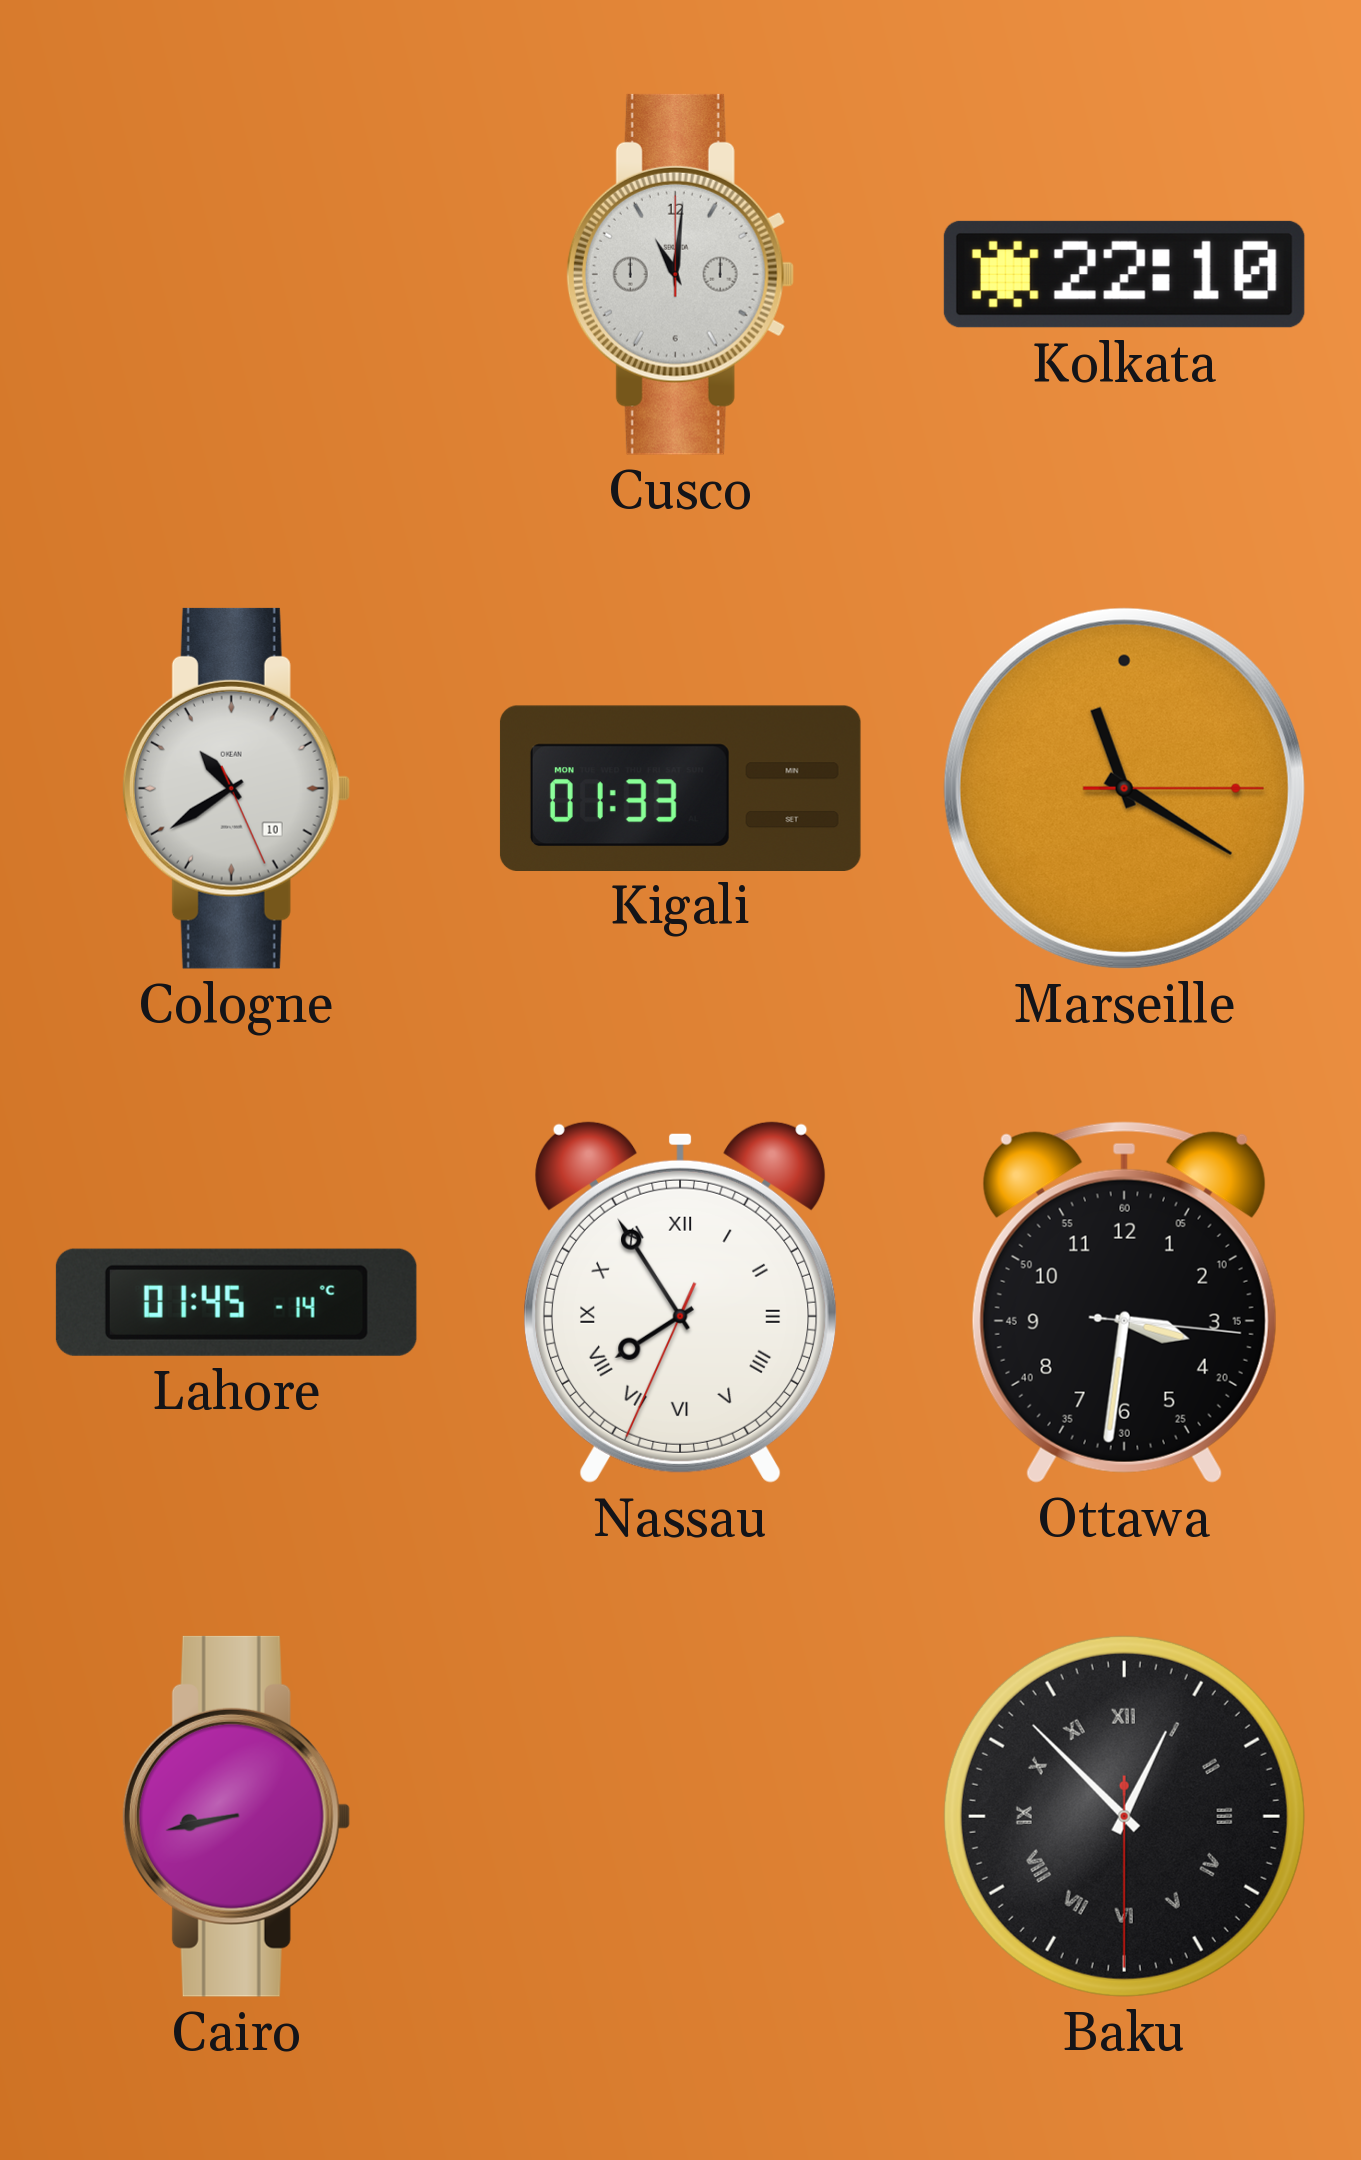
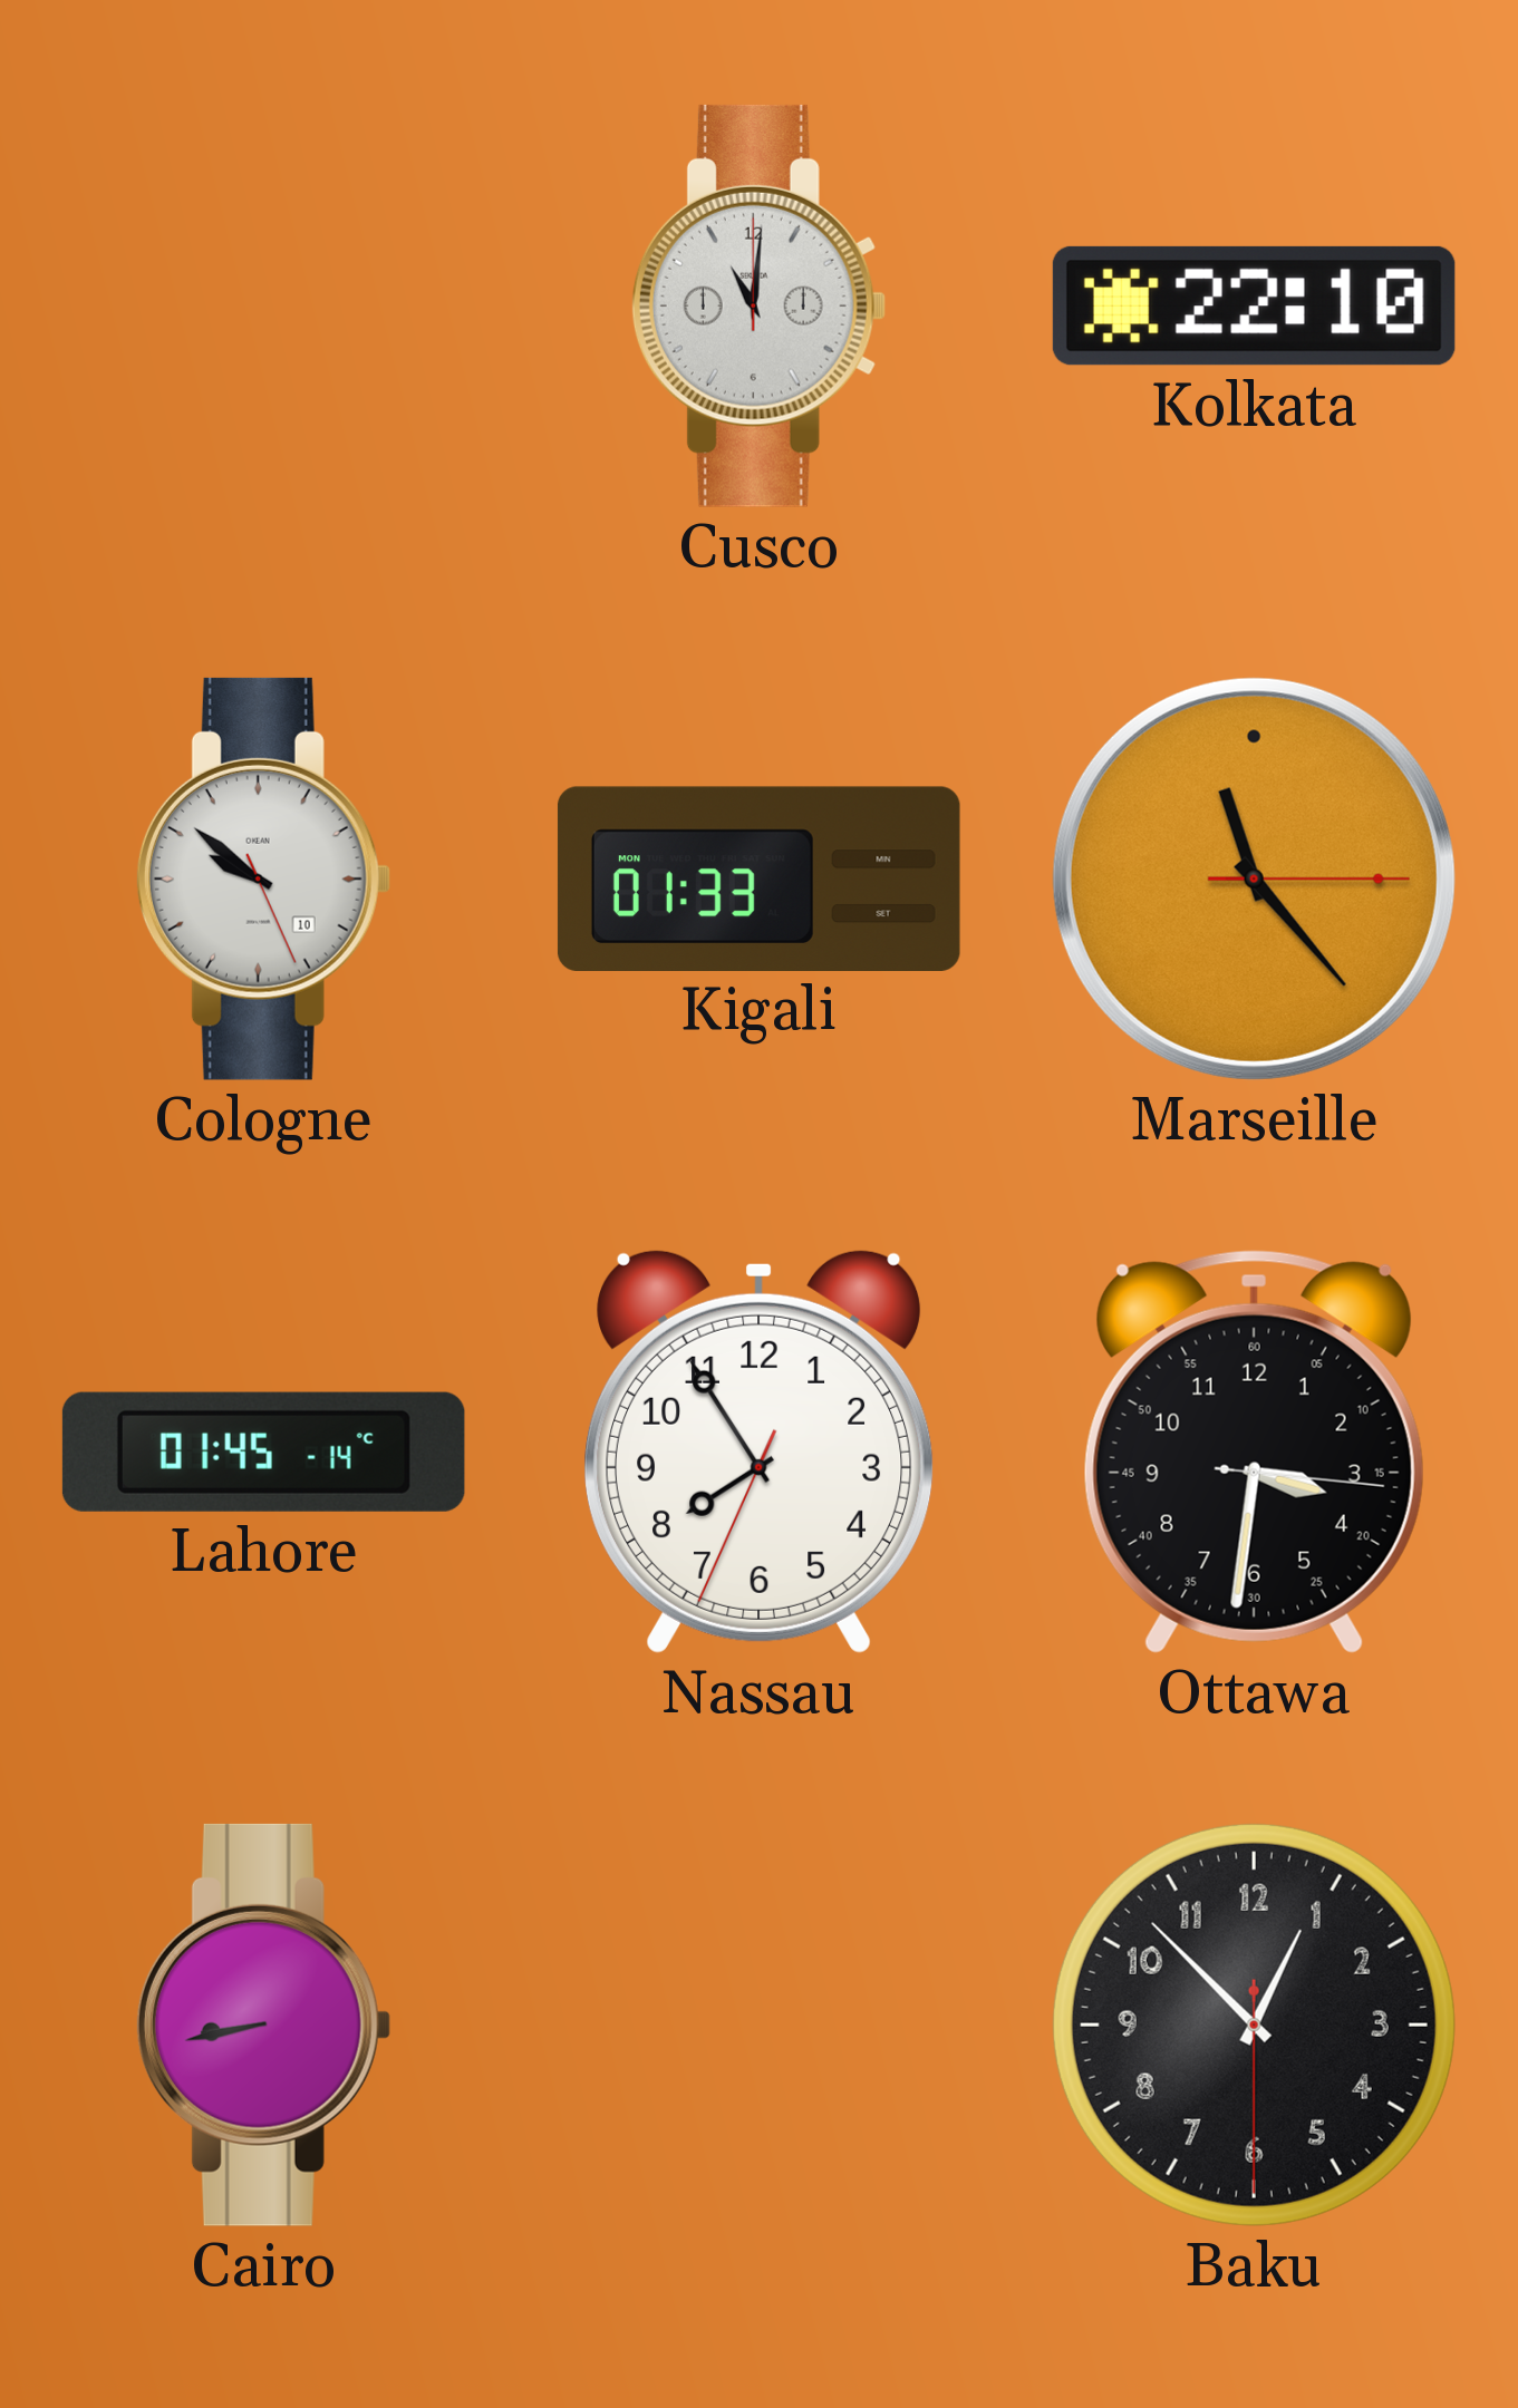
Cologne: 10:39 -> 9:51
Marseille: 11:20 -> 11:23
Nassau numerals: Roman -> Arabic
Baku numerals: Roman -> Arabic
